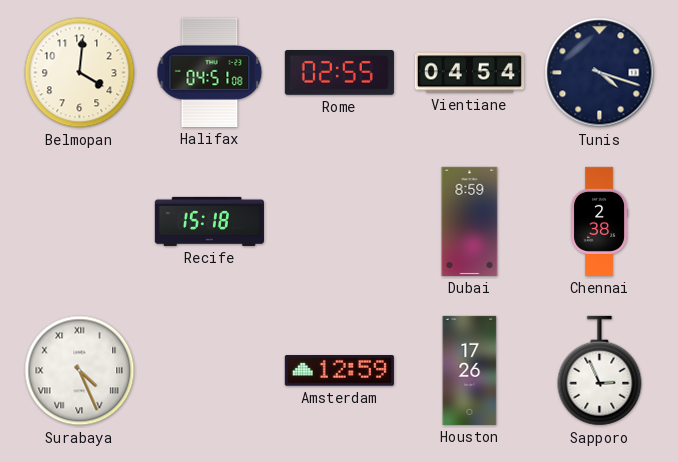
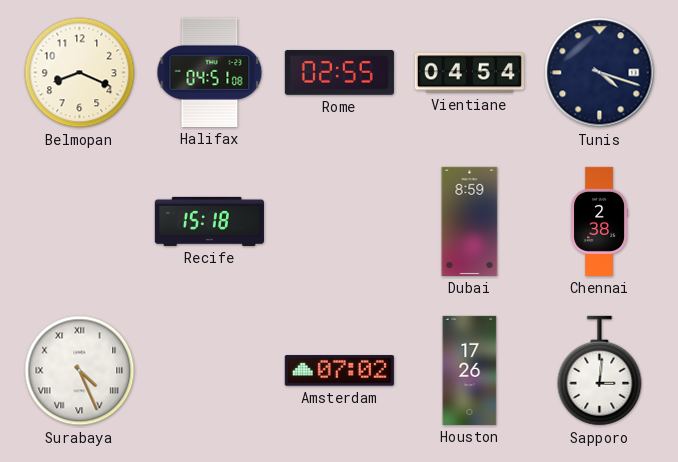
Belmopan: 4:01 -> 8:19
Amsterdam: 12:59 -> 07:02
Sapporo: 2:56 -> 3:01
